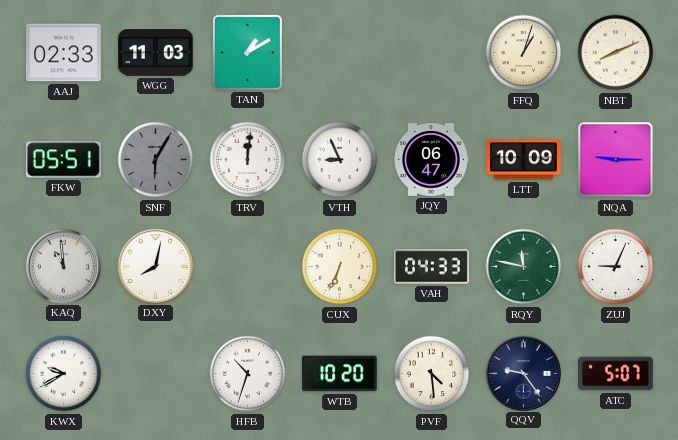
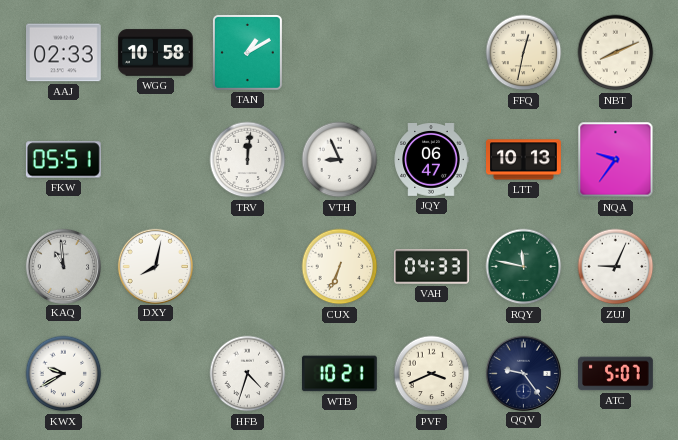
WGG: 11:03 -> 10:58
FFQ: 1:03 -> 12:32
SNF: 6:05 -> none
LTT: 10:09 -> 10:13
NQA: 9:15 -> 9:36
HFB: 10:33 -> 4:33
WTB: 10:20 -> 10:21
PVF: 4:29 -> 3:41
